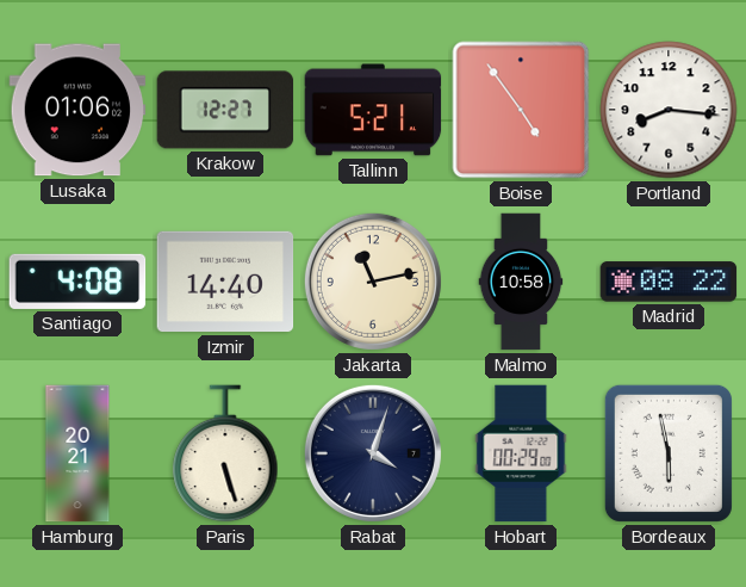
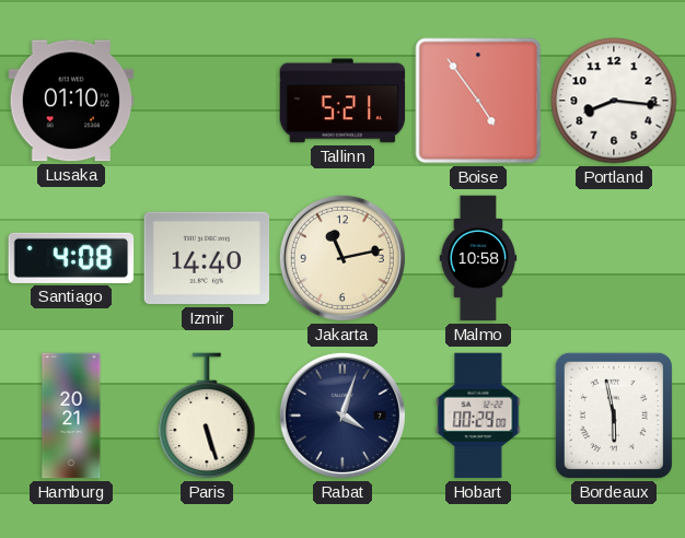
Lusaka: 01:06 -> 01:10
Krakow: 12:27 -> none
Madrid: 08:22 -> none
